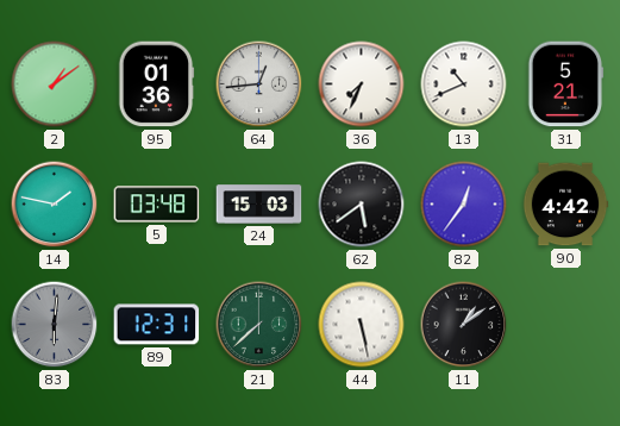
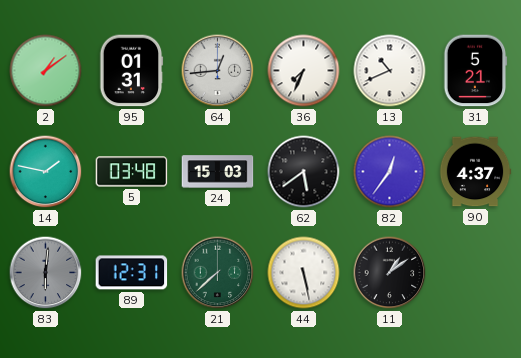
95: 01:36 -> 01:31
90: 4:42 -> 4:37
